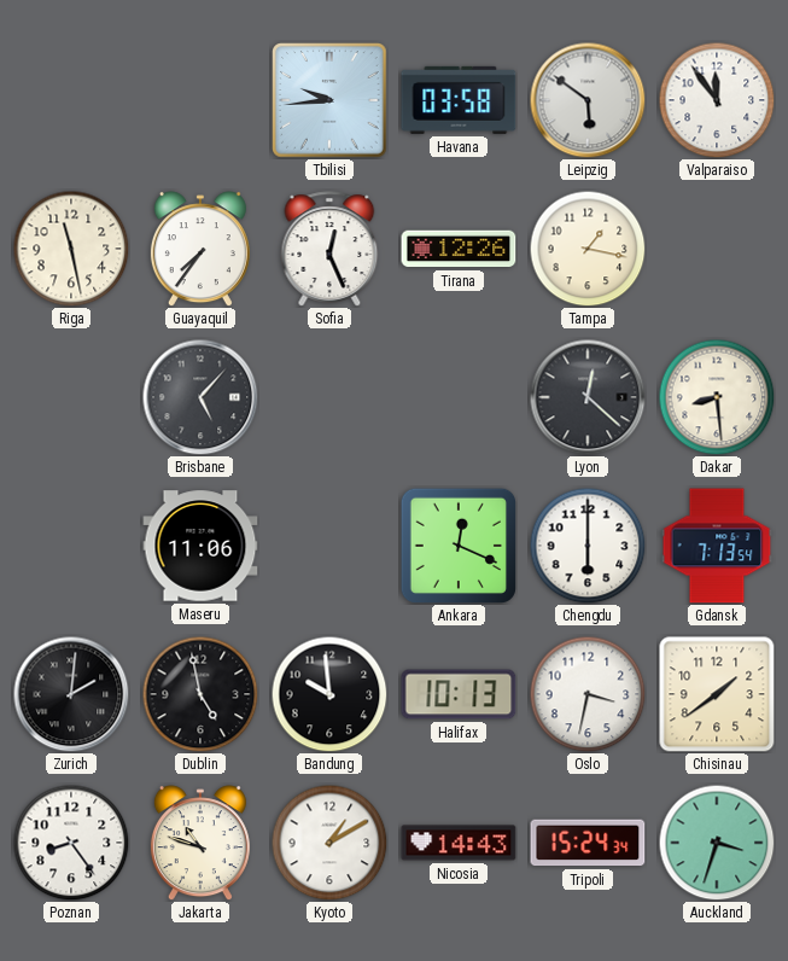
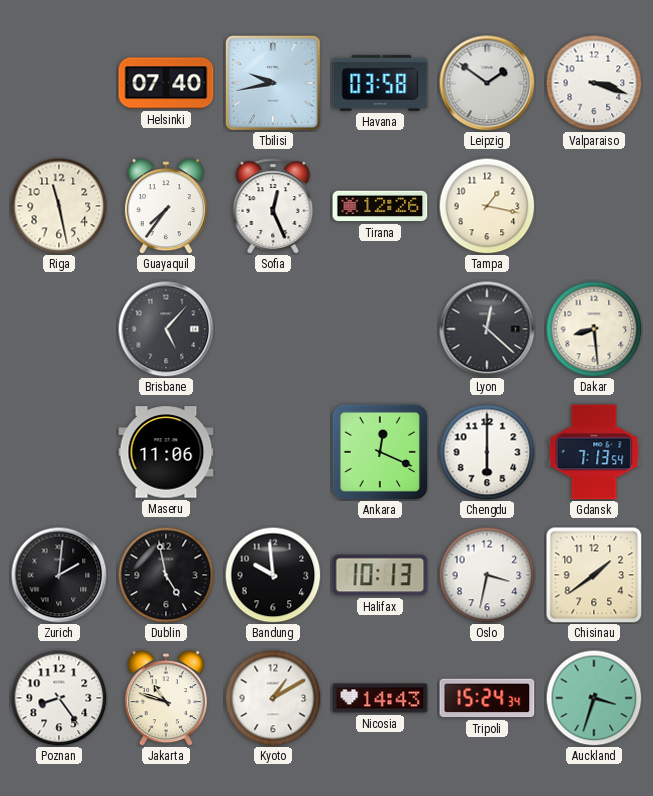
Helsinki: none -> 07:40
Tbilisi: 9:44 -> 9:43
Leipzig: 5:51 -> 1:51
Valparaiso: 11:54 -> 3:18
